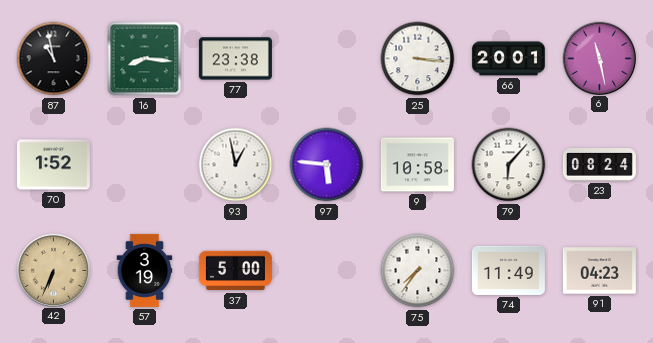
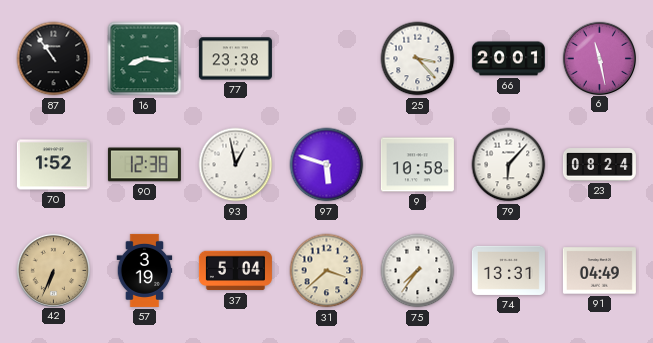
87: 10:58 -> 10:54
25: 3:16 -> 3:23
90: none -> 12:38
97: 5:46 -> 5:48
37: 5:00 -> 5:04
31: none -> 3:38
74: 11:49 -> 13:31
91: 04:23 -> 04:49
